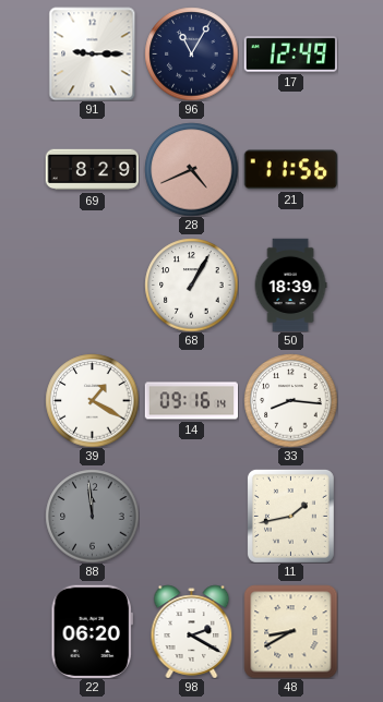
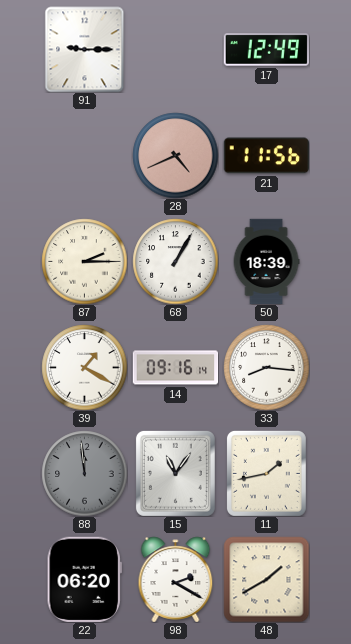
96: 11:05 -> none
69: 8:29 -> none
87: none -> 2:15
15: none -> 11:06
48: 8:40 -> 1:40
